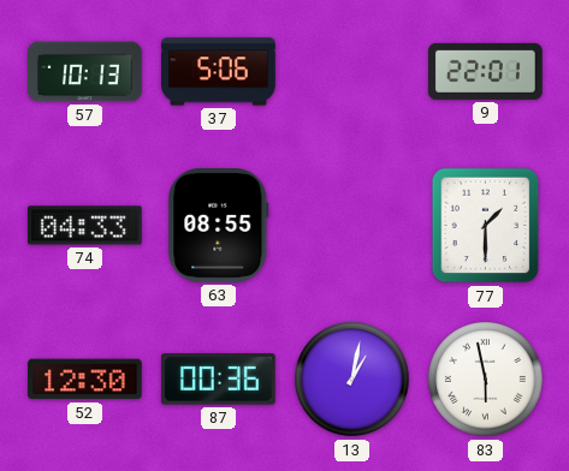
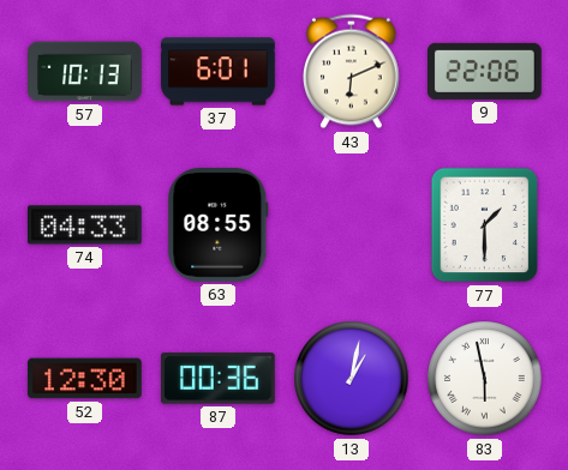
37: 5:06 -> 6:01
43: none -> 6:11
9: 22:01 -> 22:06
